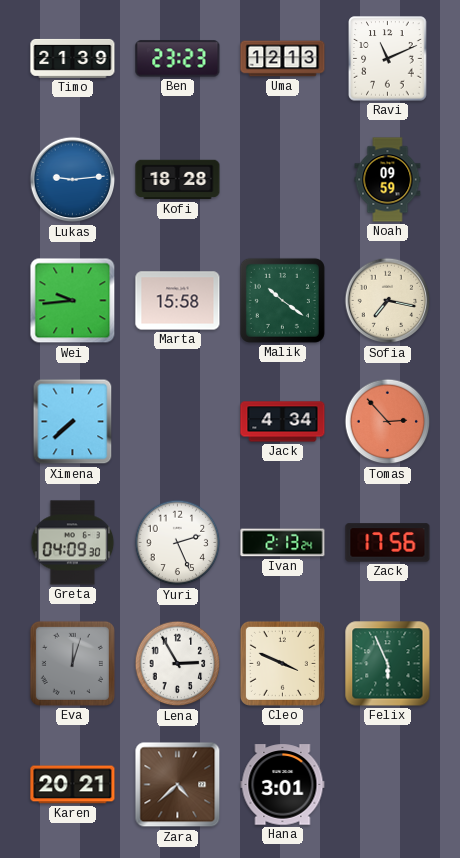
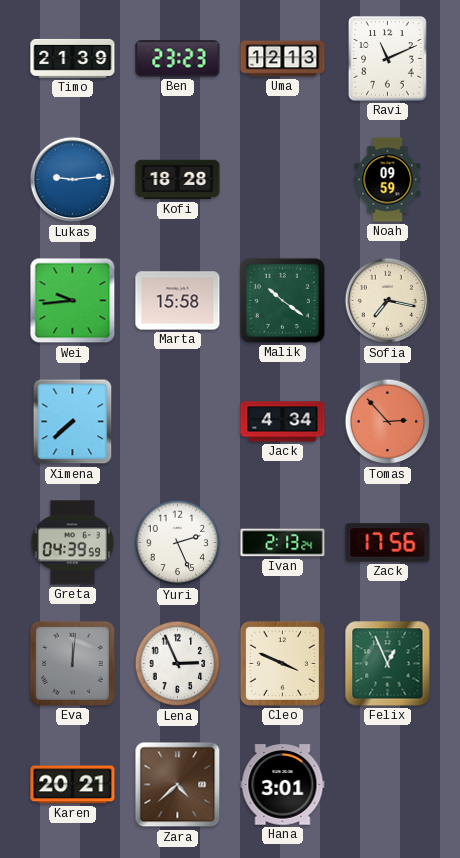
Greta: 04:09 -> 04:39
Eva: 12:03 -> 12:01
Lena: 2:55 -> 2:56
Felix: 5:56 -> 12:56
